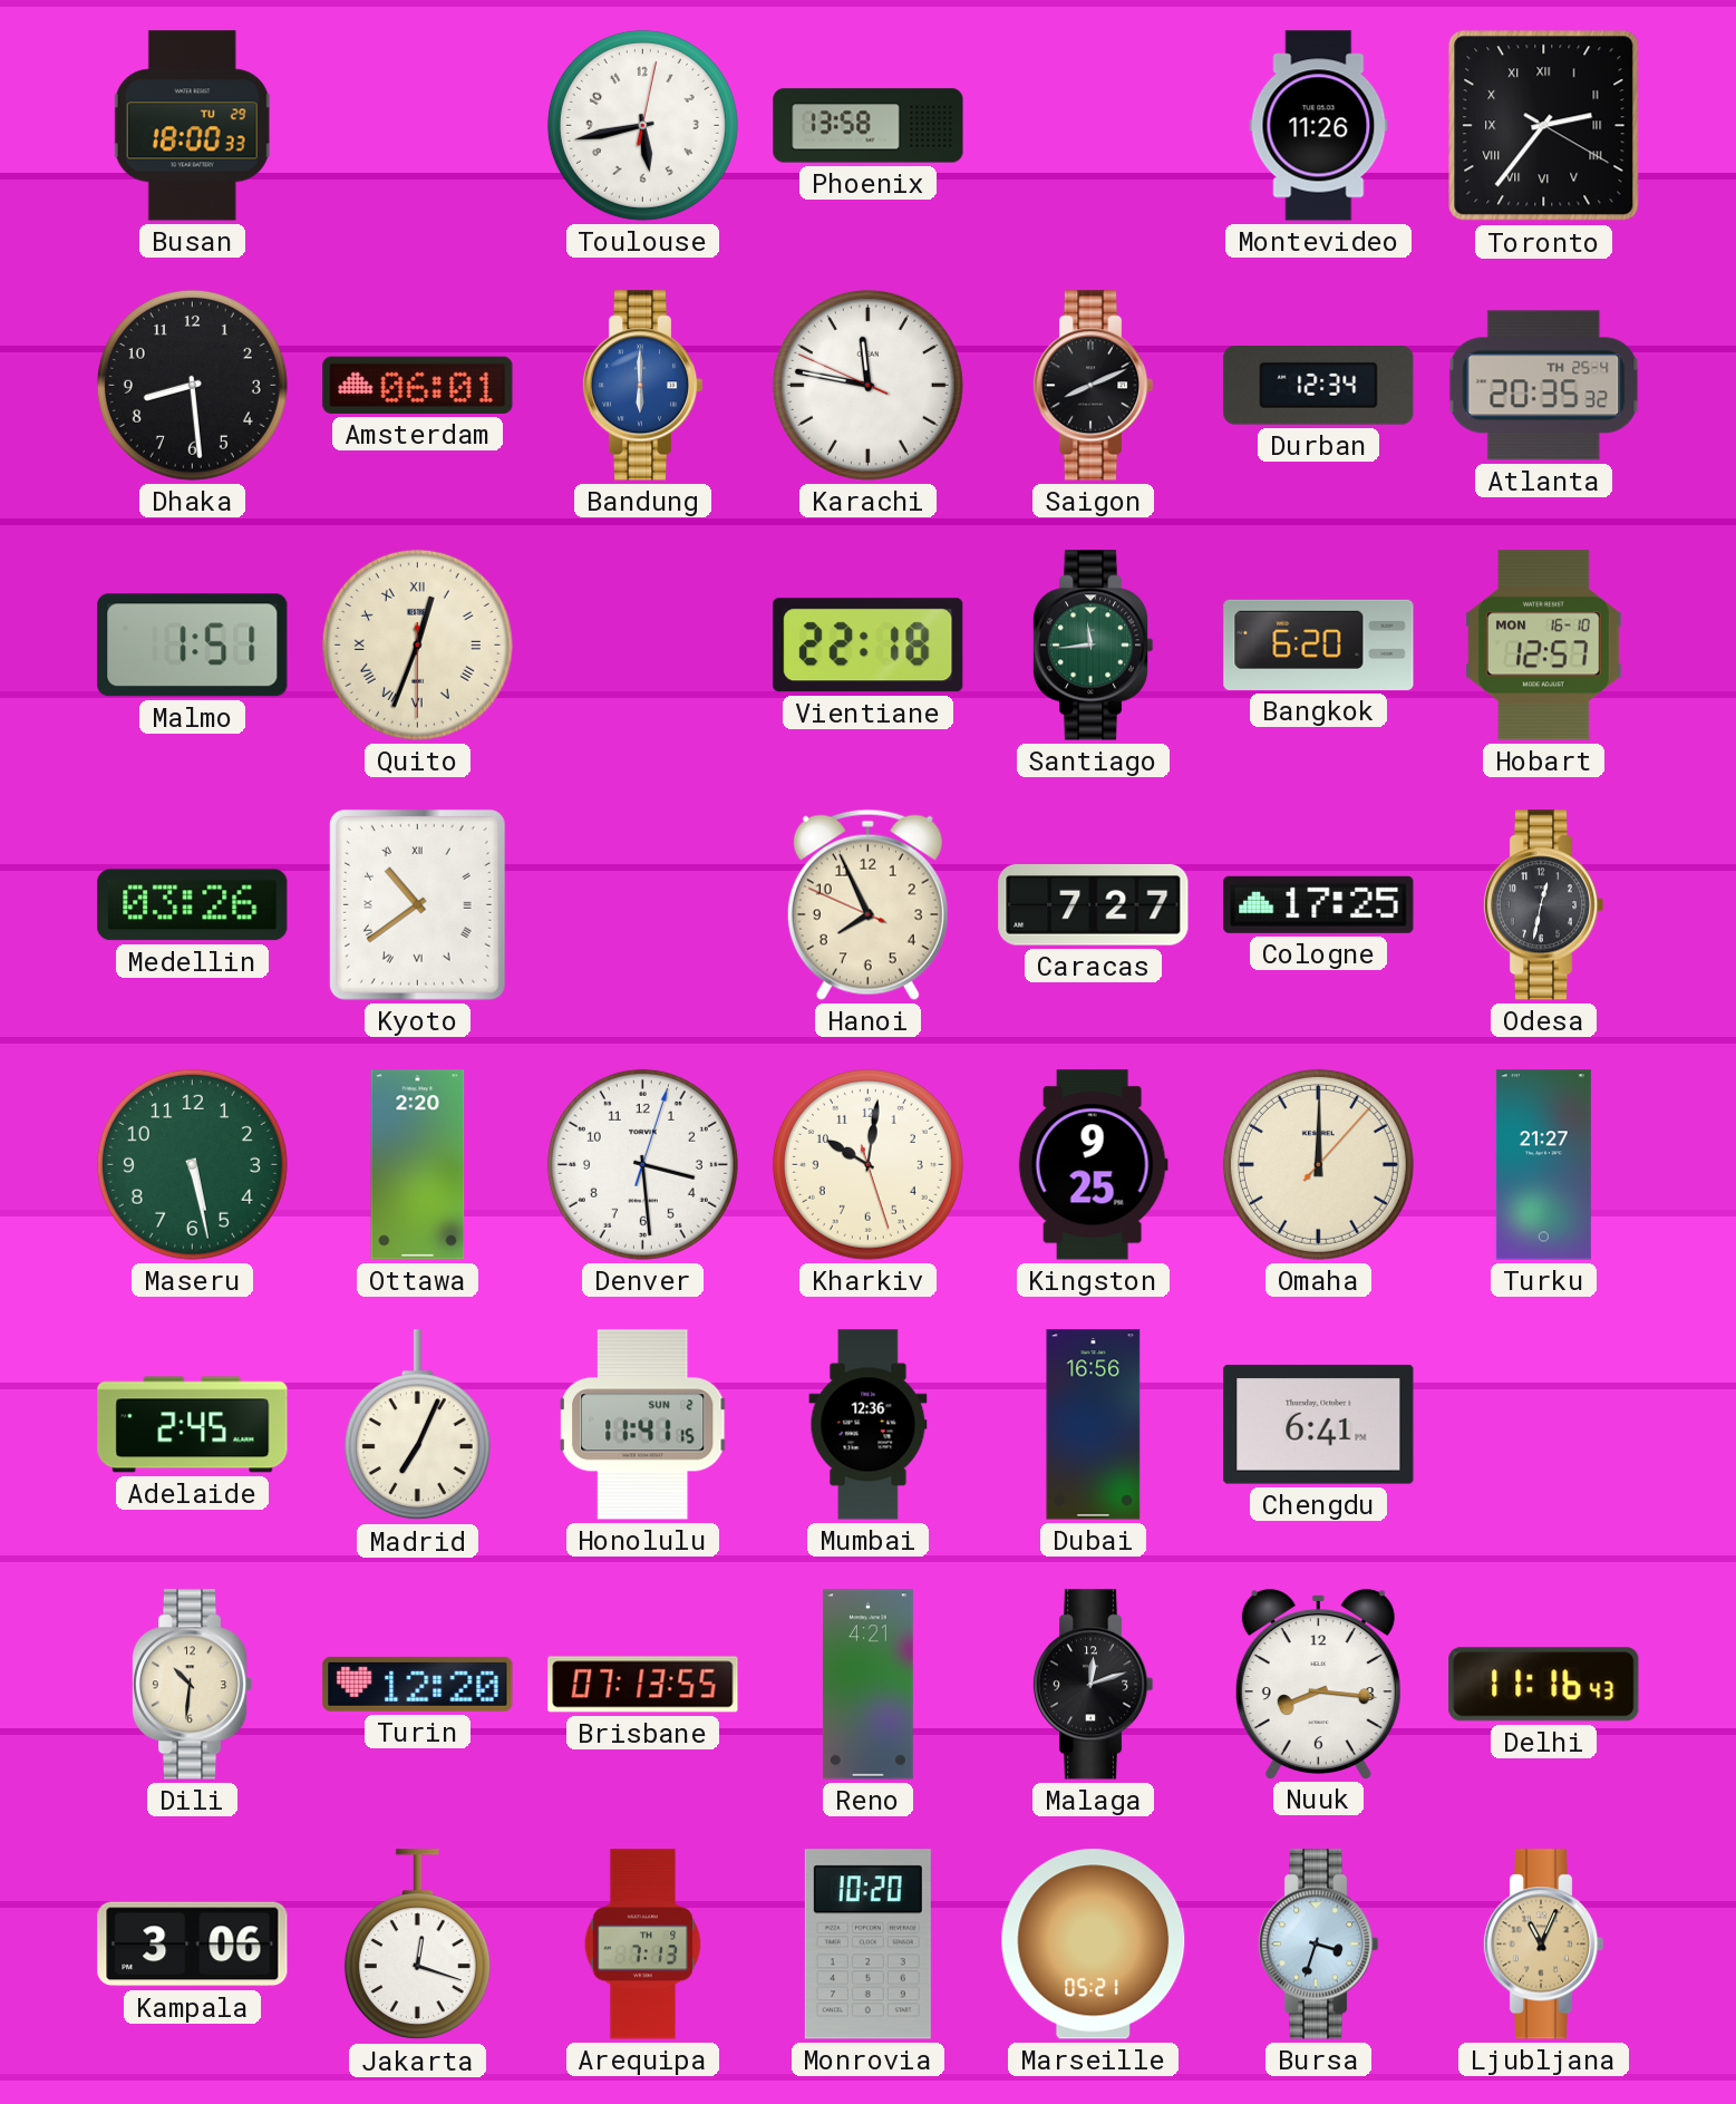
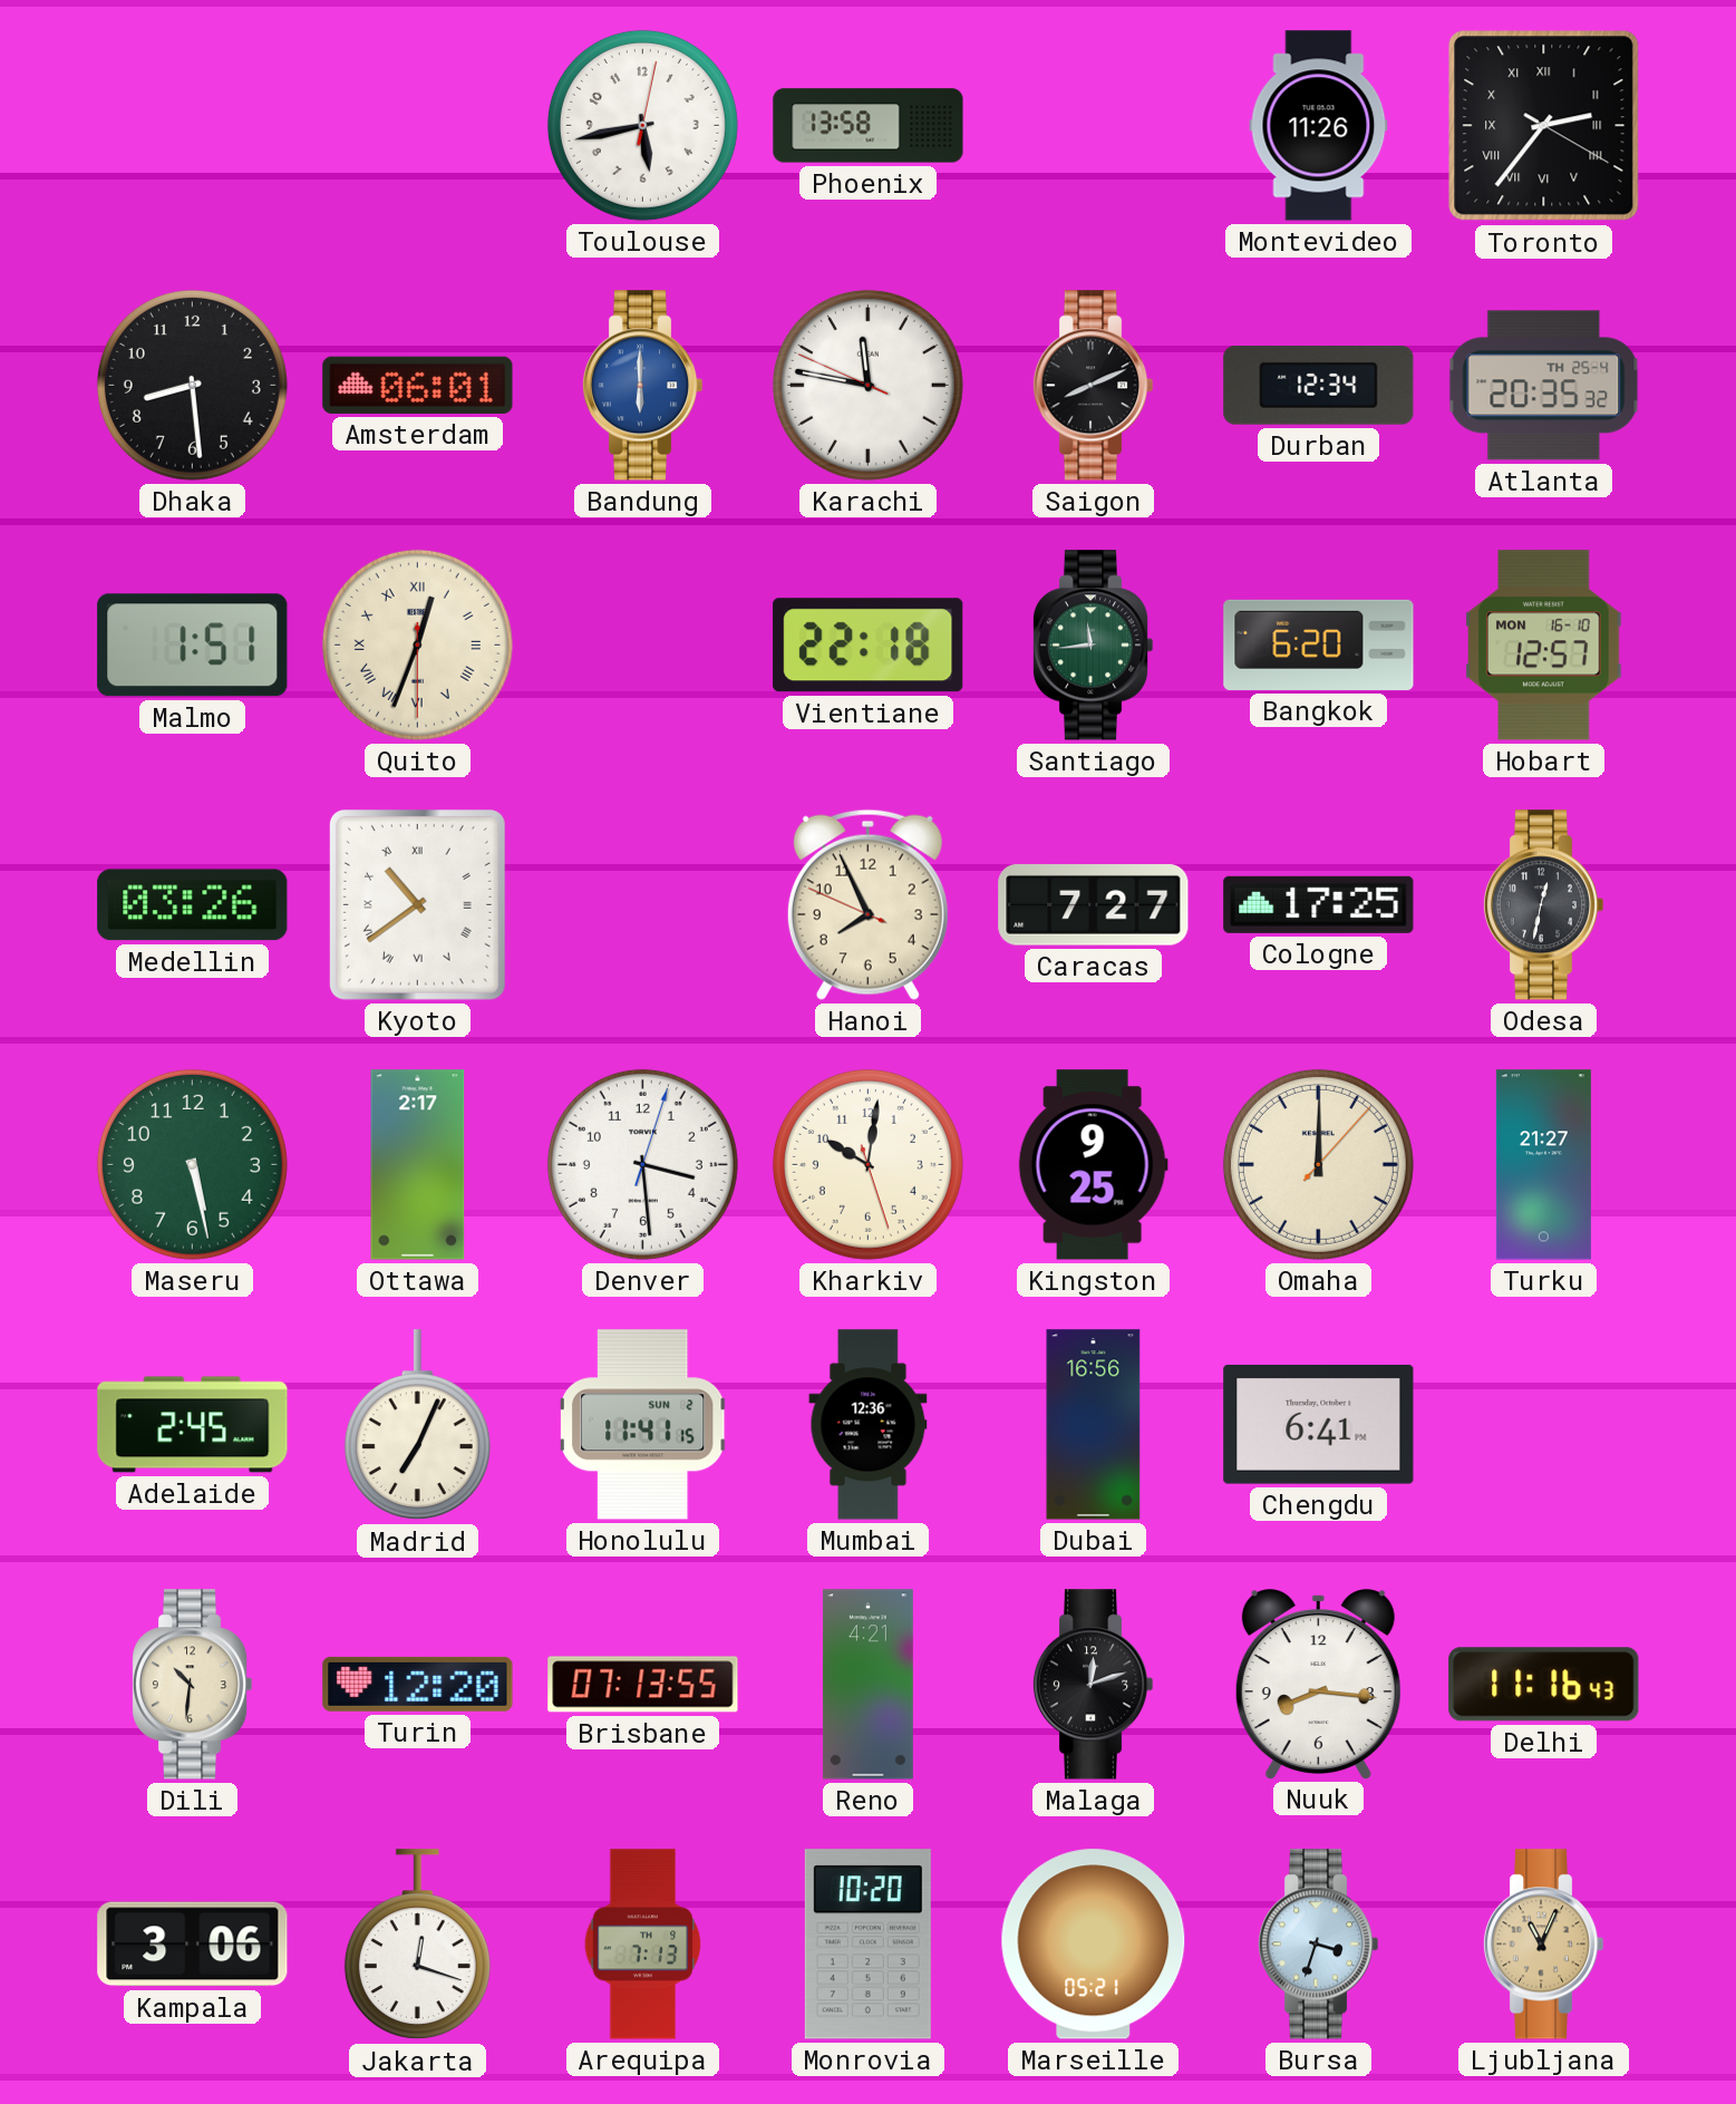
Busan: 18:00 -> none
Ottawa: 2:20 -> 2:17
